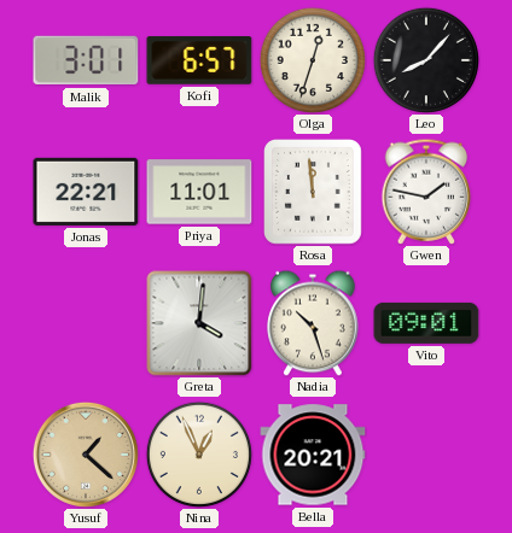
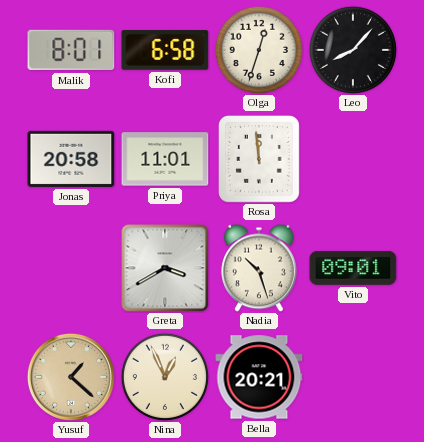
Malik: 3:01 -> 8:01
Kofi: 6:57 -> 6:58
Jonas: 22:21 -> 20:58
Gwen: 1:47 -> none
Greta: 4:01 -> 3:40
